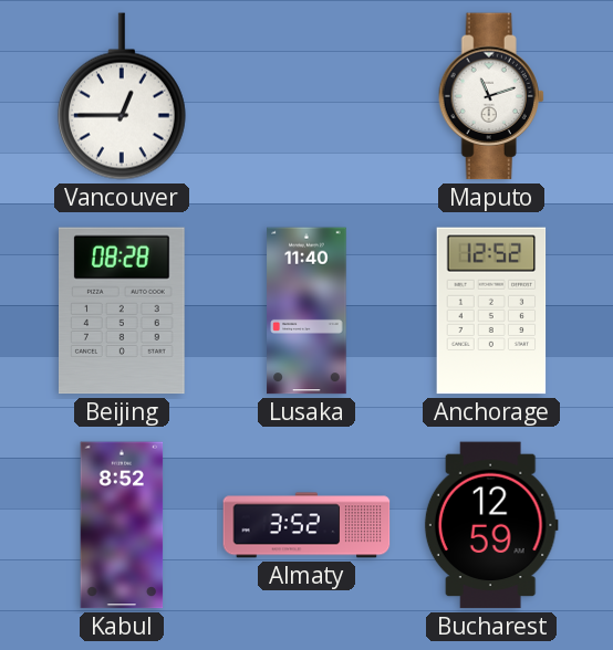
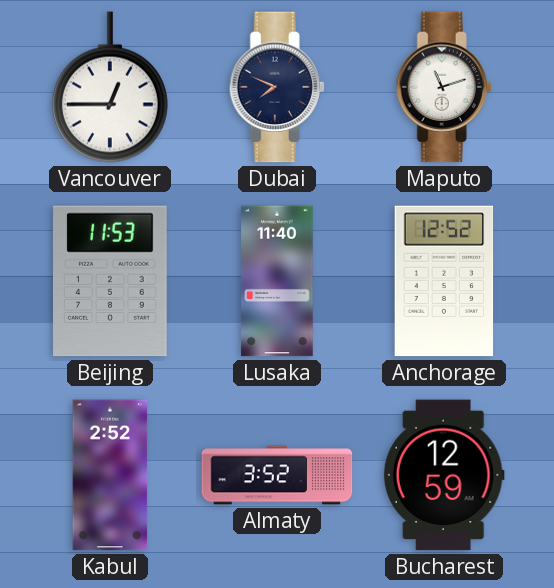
Dubai: none -> 7:49
Beijing: 08:28 -> 11:53
Kabul: 8:52 -> 2:52
